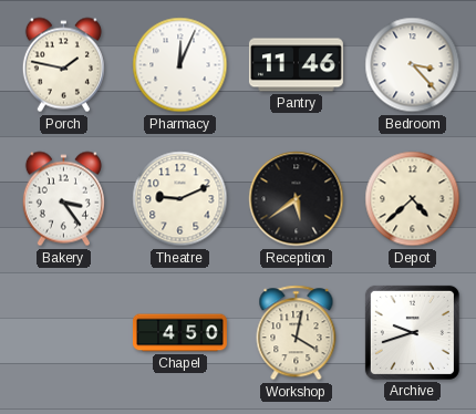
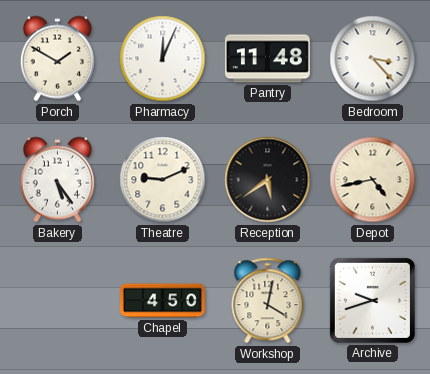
Porch: 1:47 -> 1:50
Pantry: 11:46 -> 11:48
Bakery: 3:24 -> 5:24
Depot: 4:38 -> 4:43
